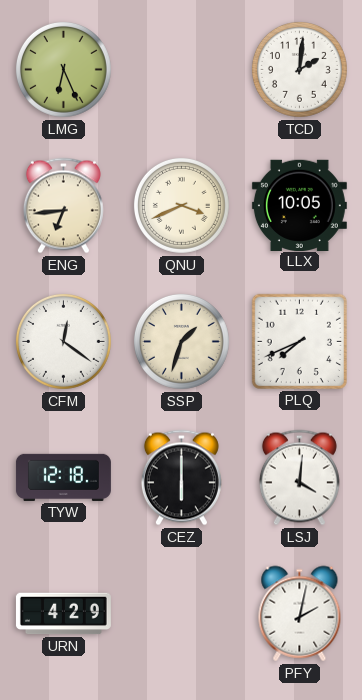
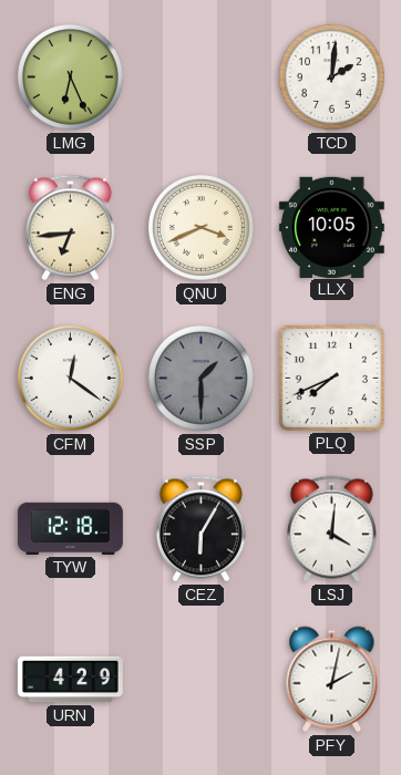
SSP: 1:33 -> 1:30
SSP dial: cream -> grey
CEZ: 6:00 -> 6:05
